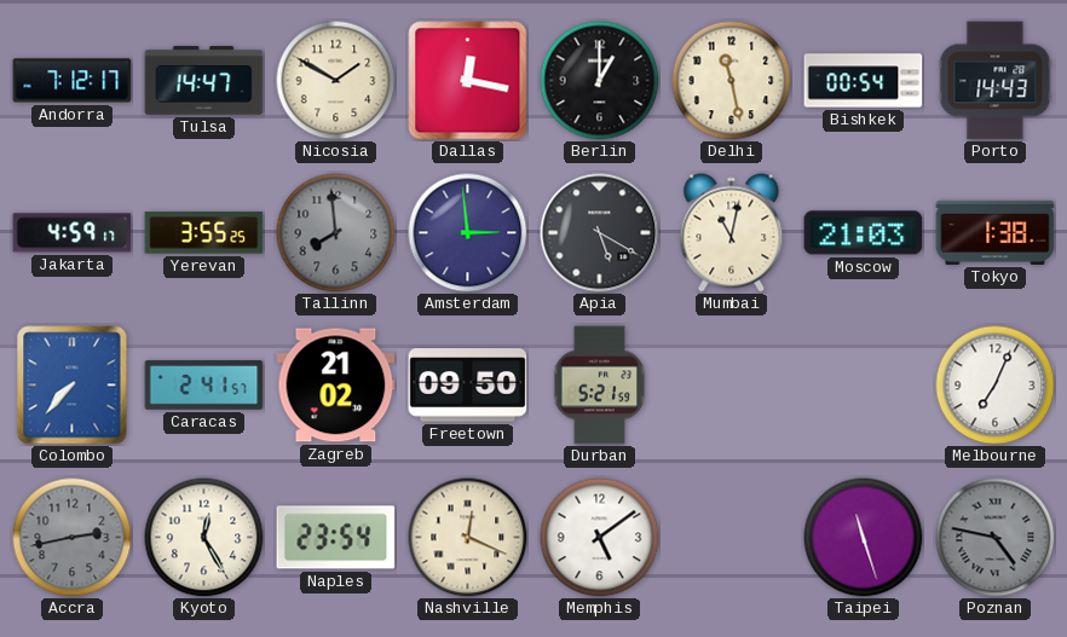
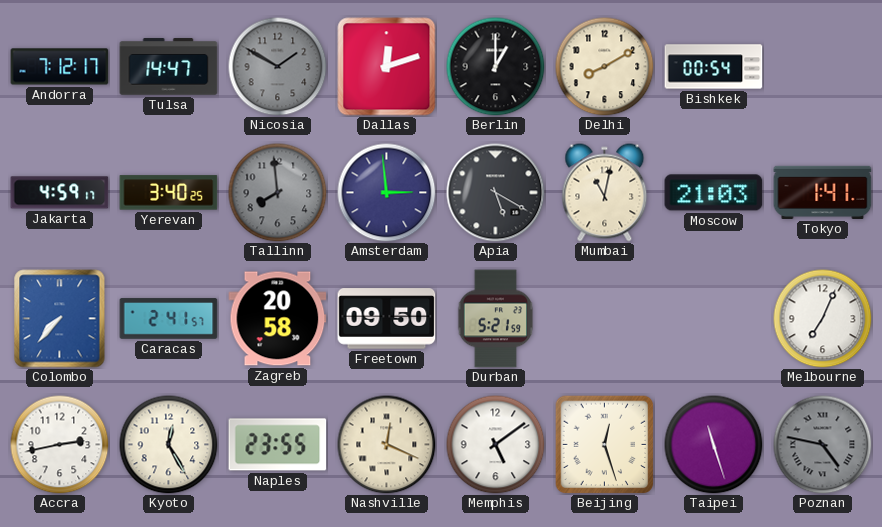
Nicosia dial: cream -> grey
Dallas: 12:17 -> 12:12
Delhi: 11:28 -> 8:10
Porto: 14:43 -> none
Yerevan: 3:55 -> 3:40
Tokyo: 1:38 -> 1:41
Zagreb: 21:02 -> 20:58
Accra dial: grey -> white
Naples: 23:54 -> 23:55
Beijing: none -> 12:27
